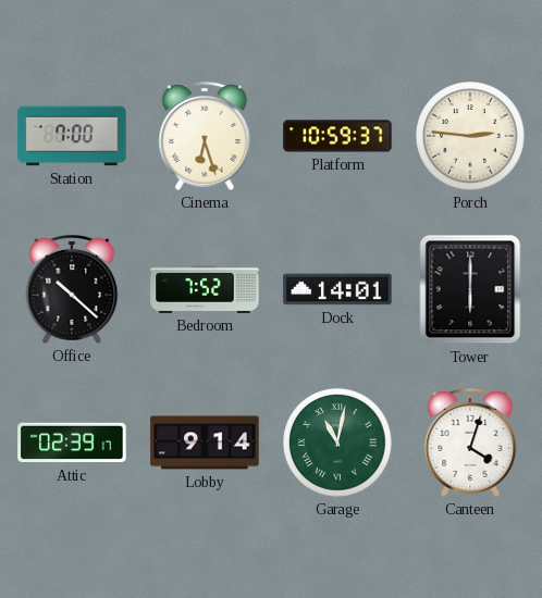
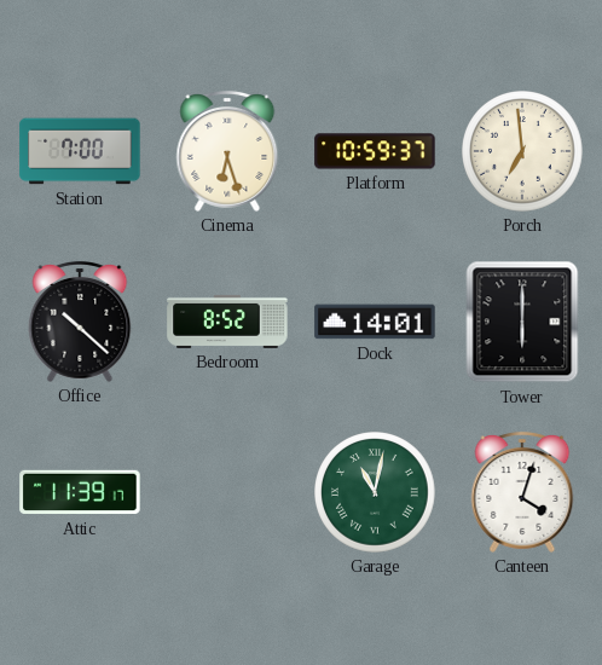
Porch: 2:46 -> 6:59
Bedroom: 7:52 -> 8:52
Attic: 02:39 -> 11:39
Lobby: 9:14 -> none
